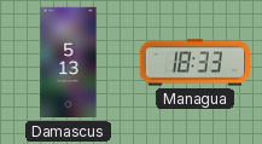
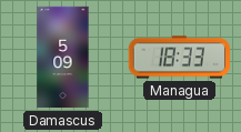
Damascus: 5:13 -> 5:09
